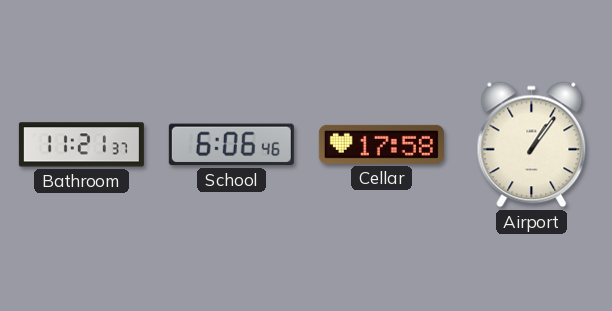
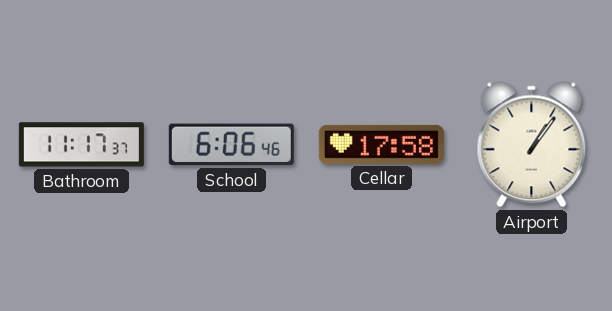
Bathroom: 11:21 -> 11:17
